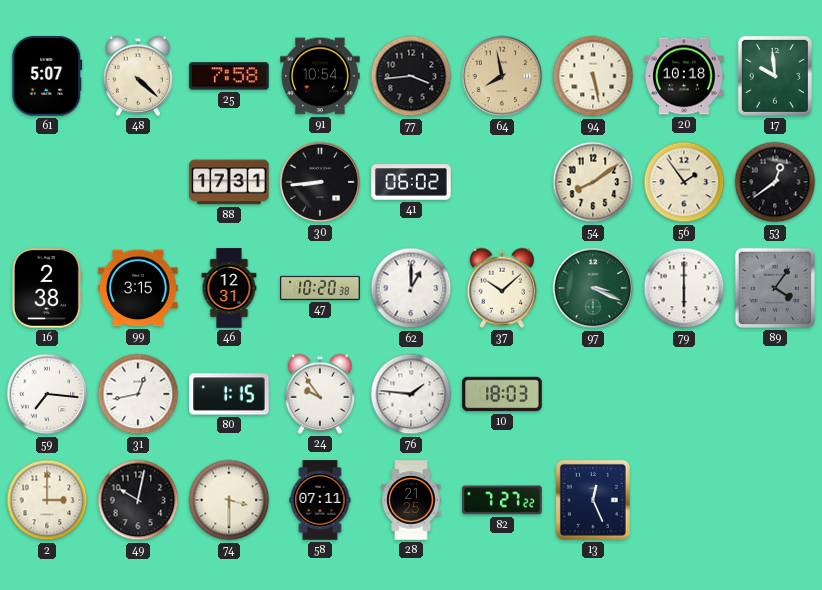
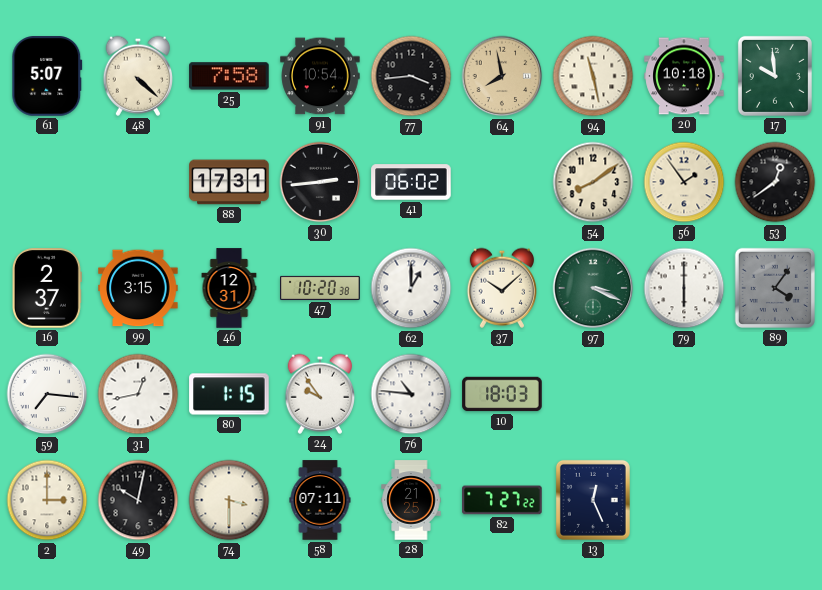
94: 5:28 -> 11:28
30: 8:44 -> 2:44
16: 2:38 -> 2:37
76: 1:46 -> 10:46
